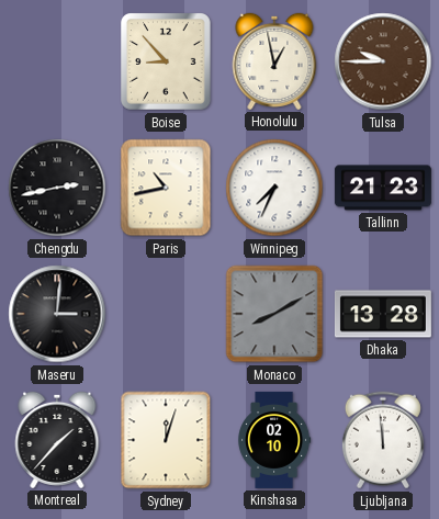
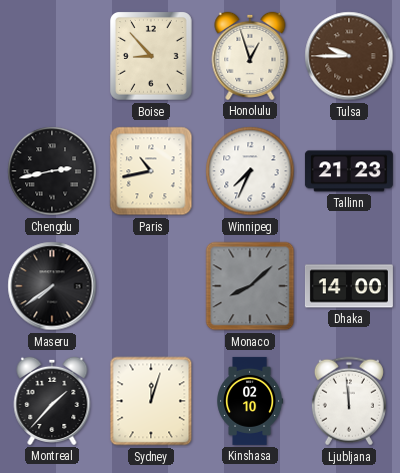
Honolulu: 12:58 -> 12:57
Maseru: 3:01 -> 7:39
Monaco: 8:10 -> 8:08
Dhaka: 13:28 -> 14:00
